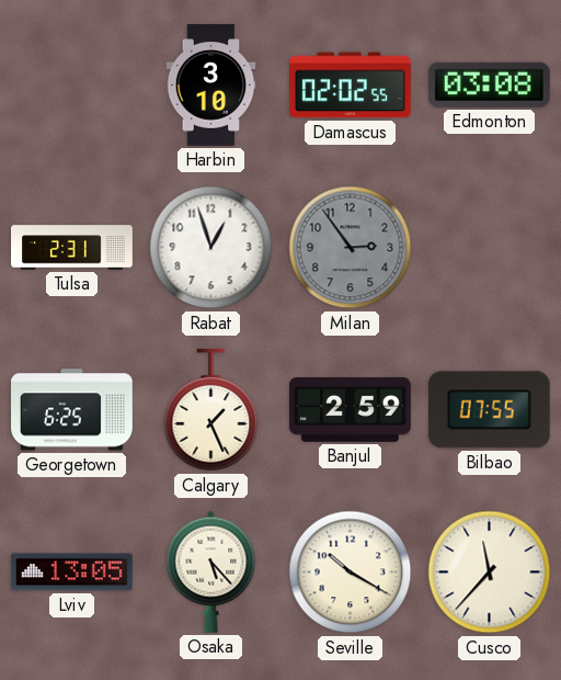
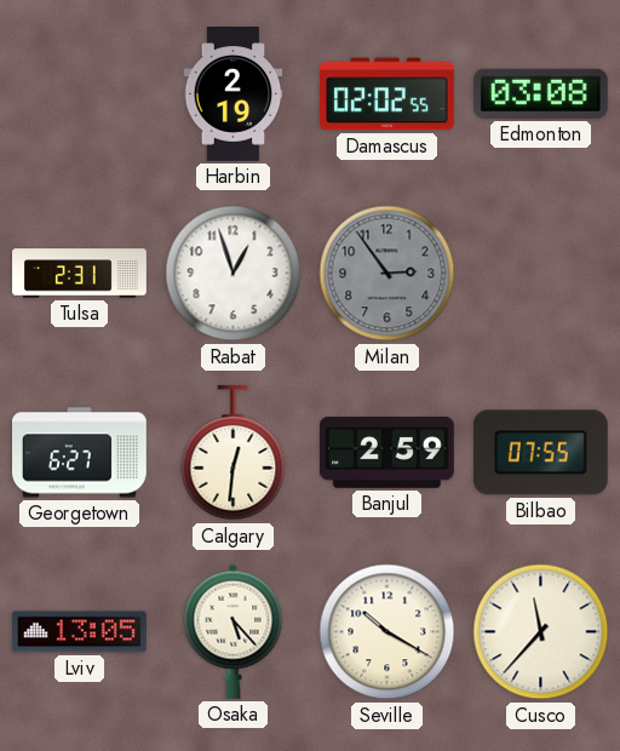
Harbin: 3:10 -> 2:19
Georgetown: 6:25 -> 6:27
Calgary: 1:26 -> 12:31
